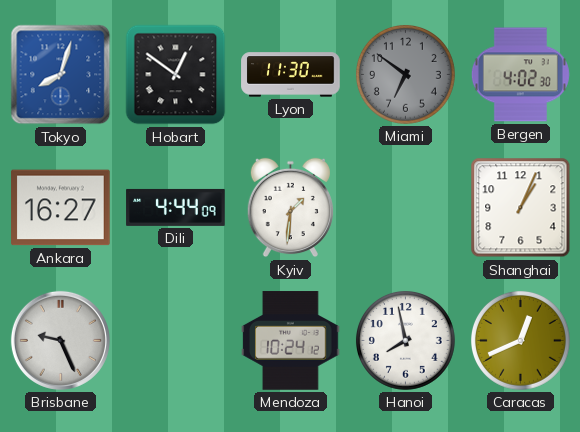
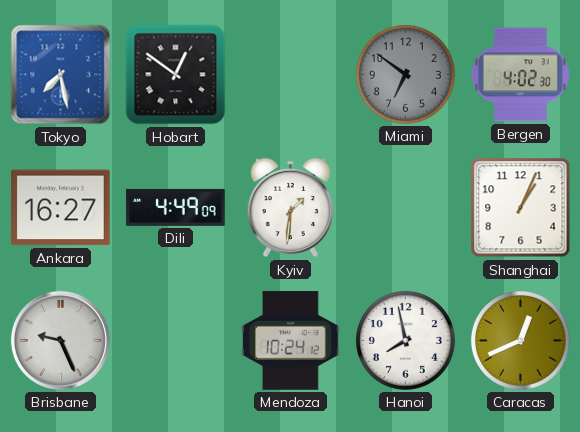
Tokyo: 8:03 -> 7:28
Lyon: 11:30 -> none
Dili: 4:44 -> 4:49
